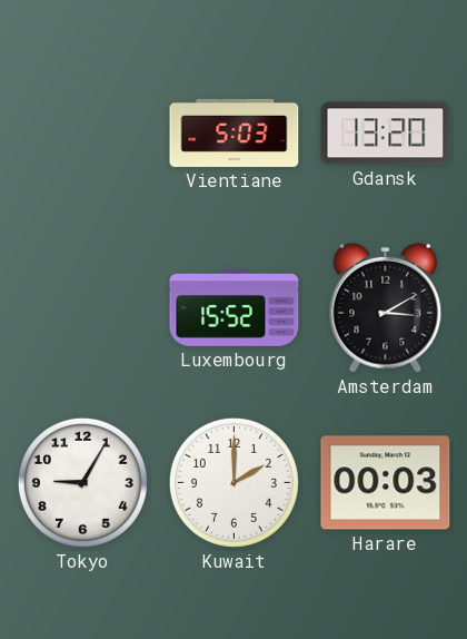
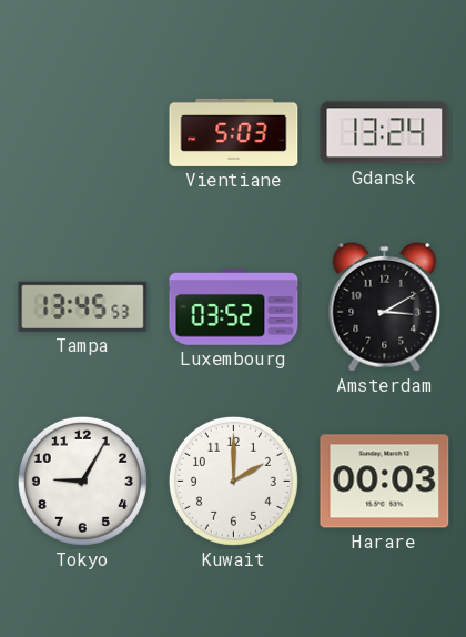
Gdansk: 13:20 -> 13:24
Tampa: none -> 13:45
Luxembourg: 15:52 -> 03:52
